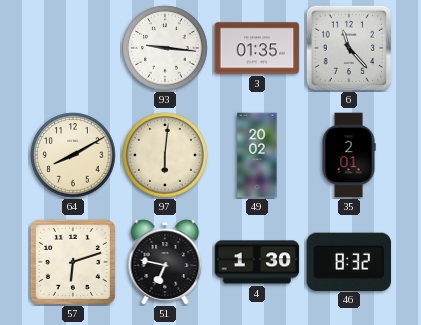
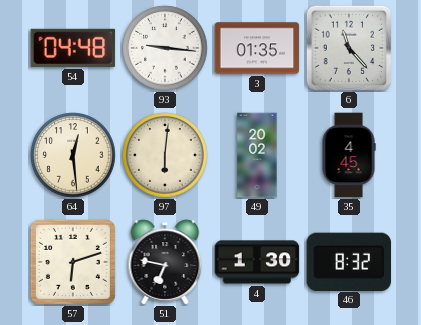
54: none -> 04:48
64: 8:10 -> 12:29
35: 2:01 -> 4:45
